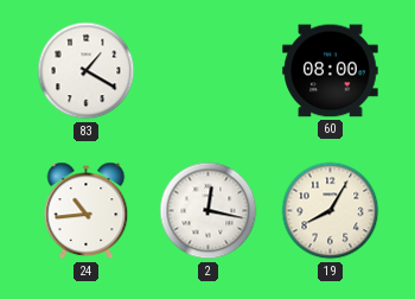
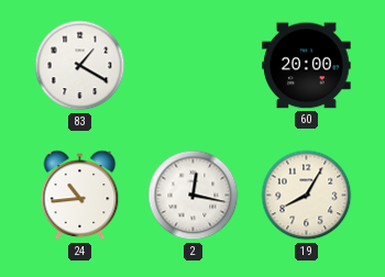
60: 08:00 -> 20:00
